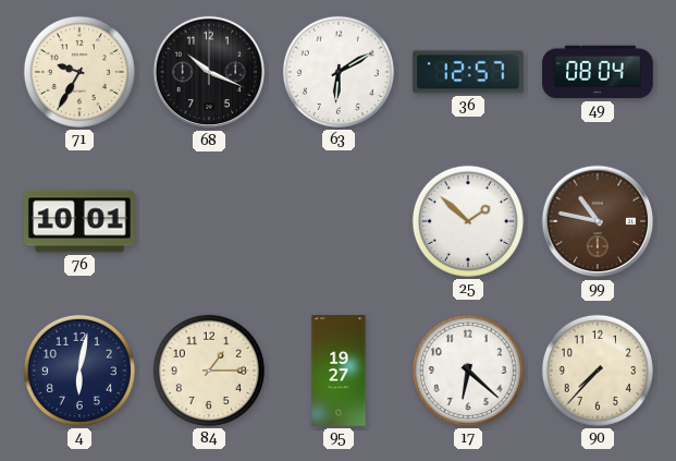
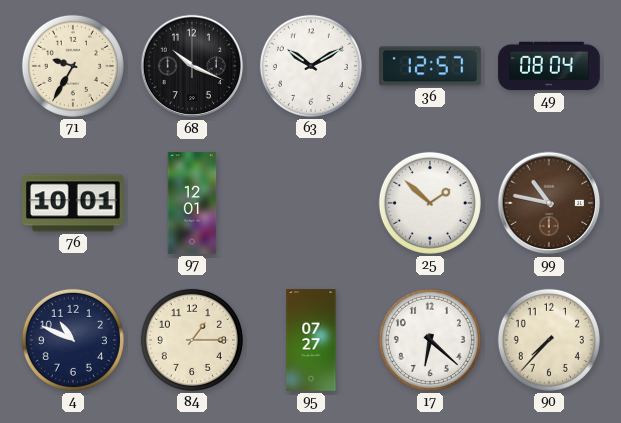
63: 6:10 -> 10:10
97: none -> 12:01
4: 6:02 -> 10:49
95: 19:27 -> 07:27
